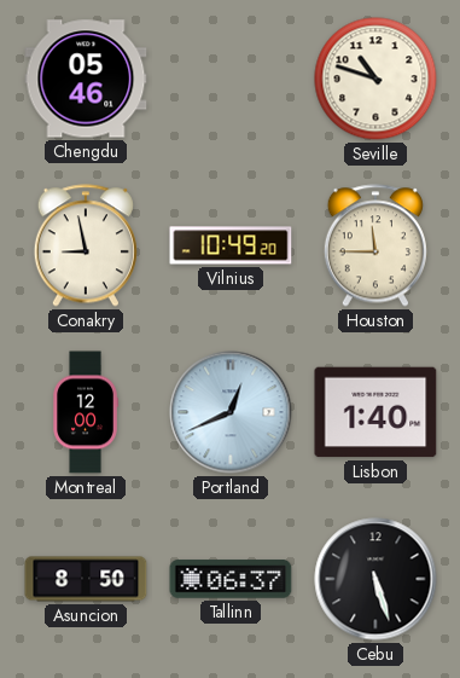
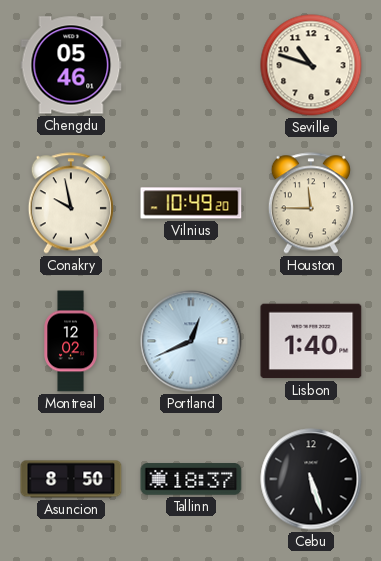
Conakry: 8:58 -> 9:58
Montreal: 12:00 -> 12:02
Tallinn: 06:37 -> 18:37
